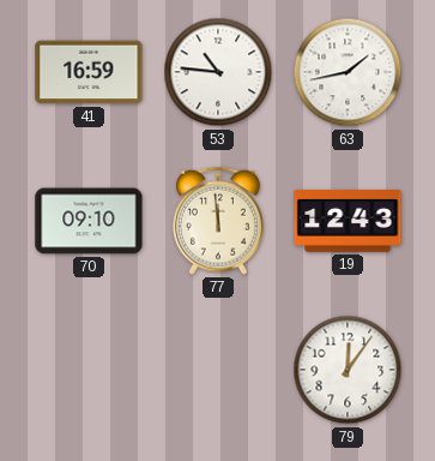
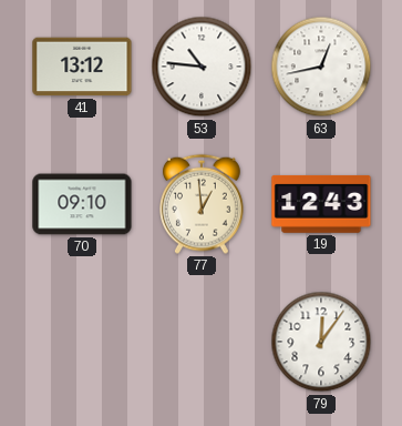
41: 16:59 -> 13:12
63: 1:43 -> 12:43
77: 11:59 -> 12:59
